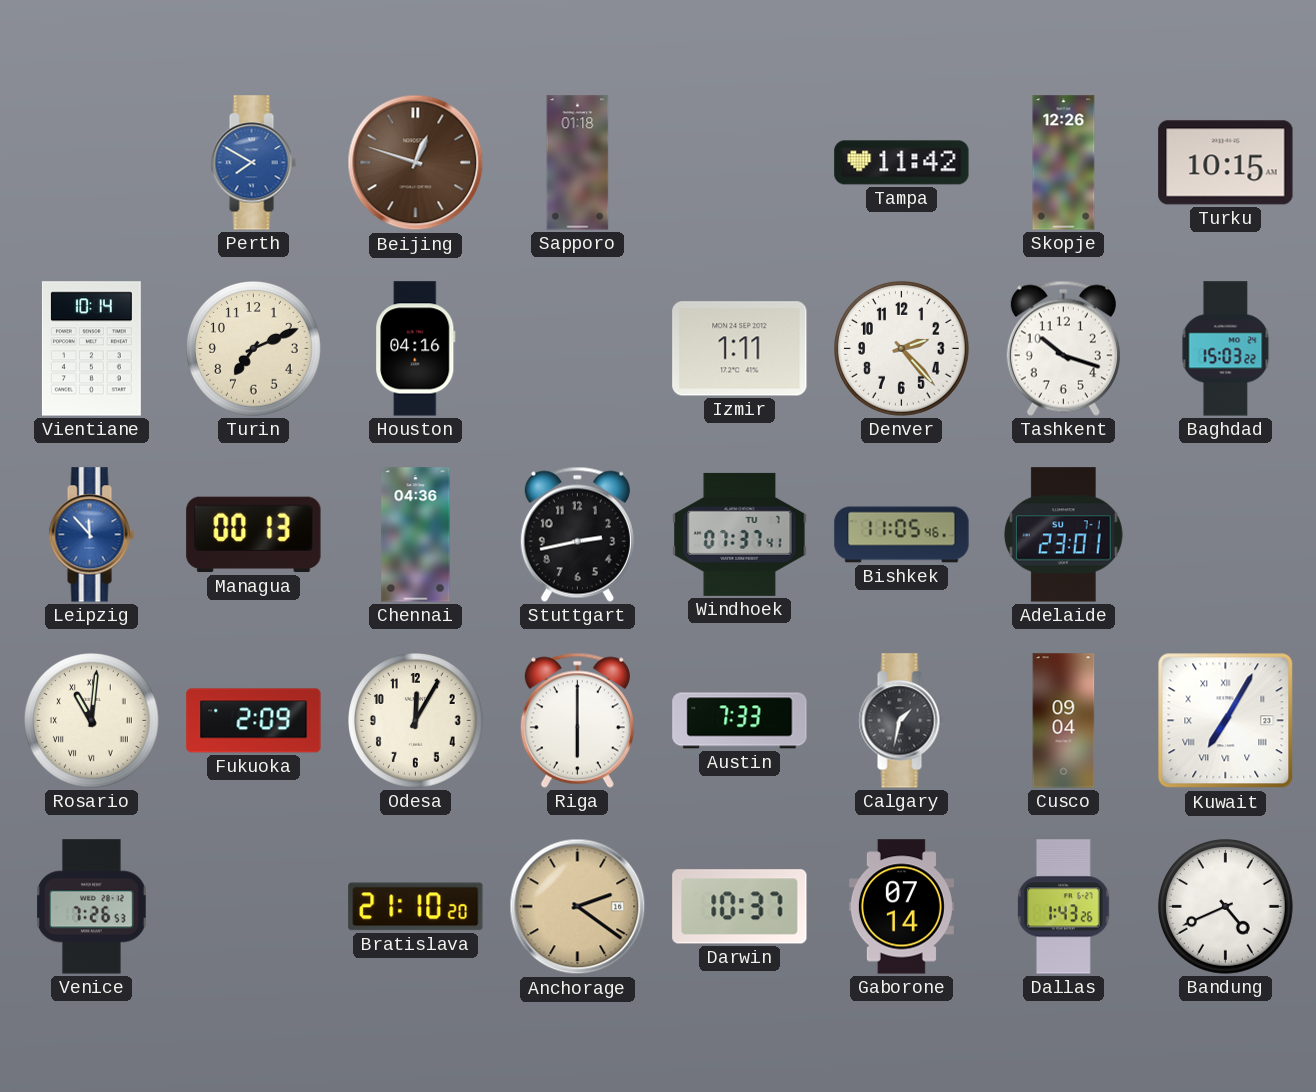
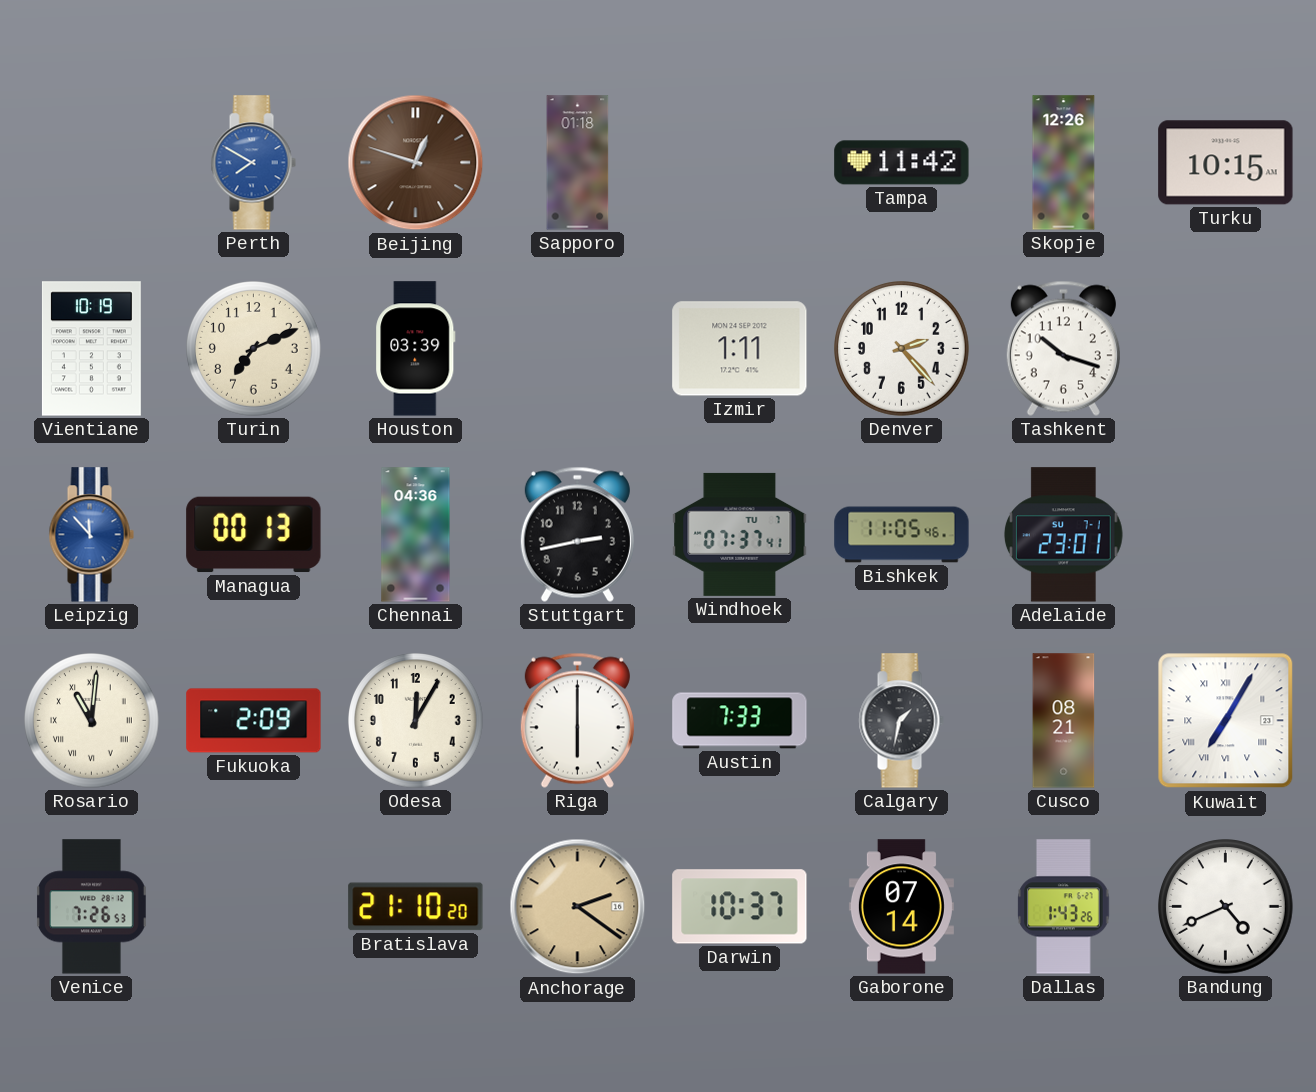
Vientiane: 10:14 -> 10:19
Houston: 04:16 -> 03:39
Baghdad: 15:03 -> none
Cusco: 09:04 -> 08:21
